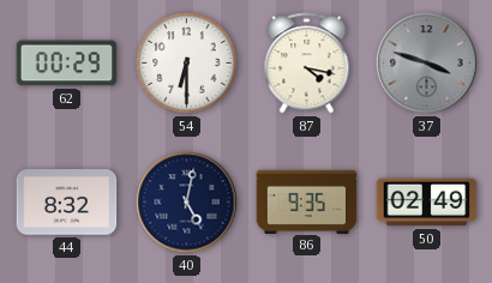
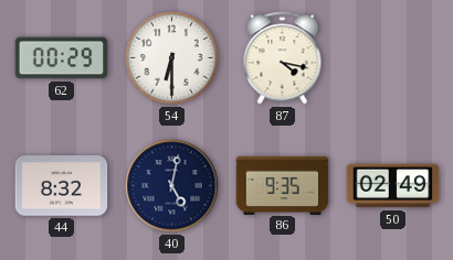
37: 3:48 -> none
